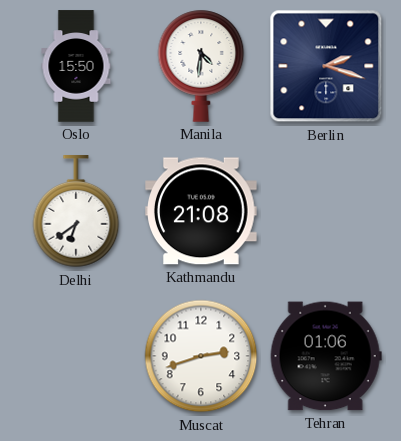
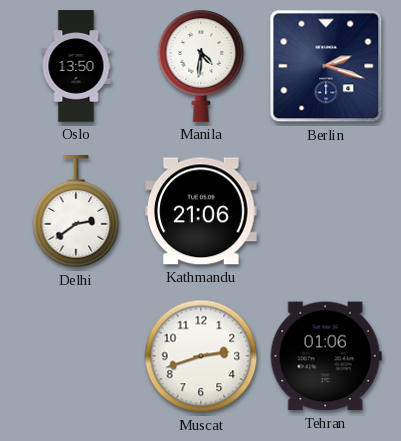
Oslo: 15:50 -> 13:50
Delhi: 6:39 -> 2:39
Kathmandu: 21:08 -> 21:06
